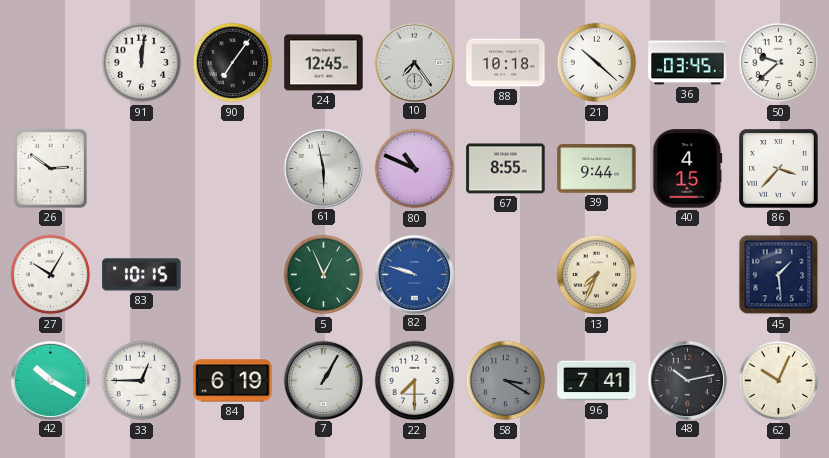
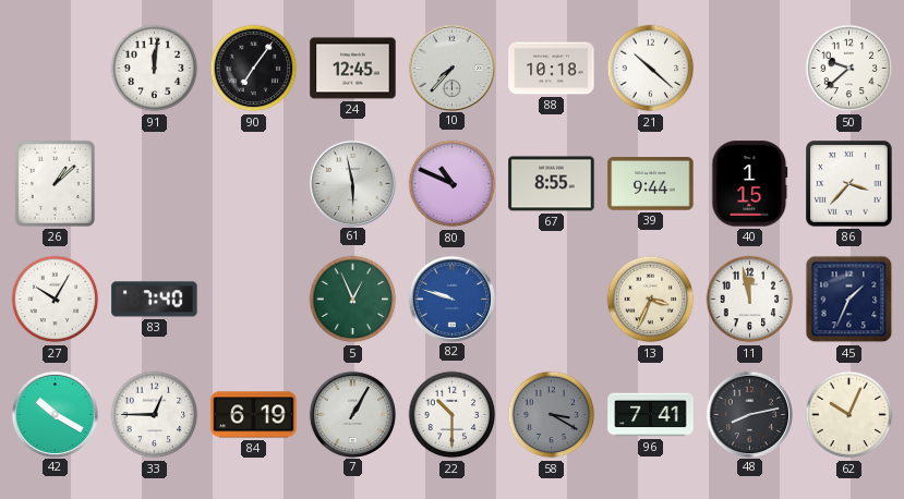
10: 7:24 -> 7:37
36: 03:45 -> none
26: 2:51 -> 1:08
40: 4:15 -> 1:15
83: 10:15 -> 7:40
13: 7:34 -> 3:34
11: none -> 11:58
45: 1:29 -> 1:34
22: 7:30 -> 10:30
48: 10:13 -> 8:13
